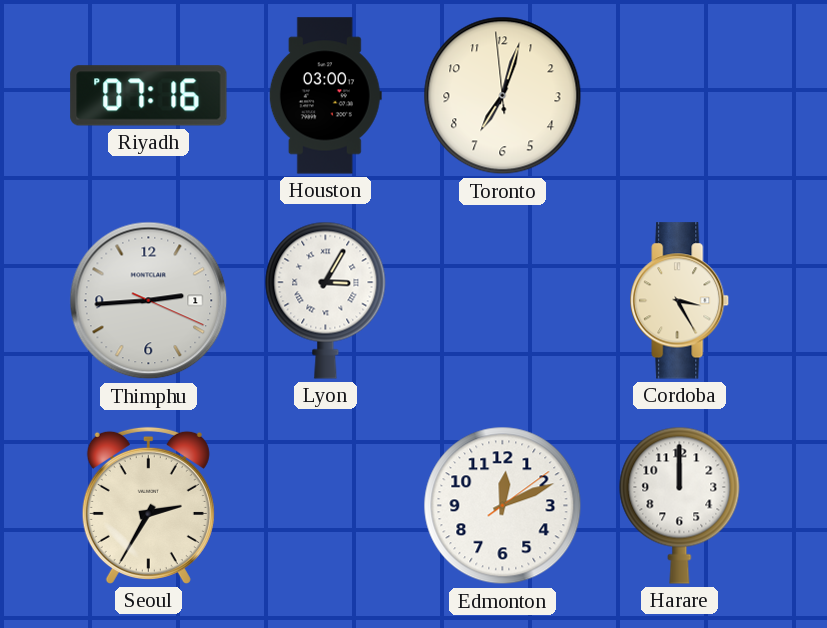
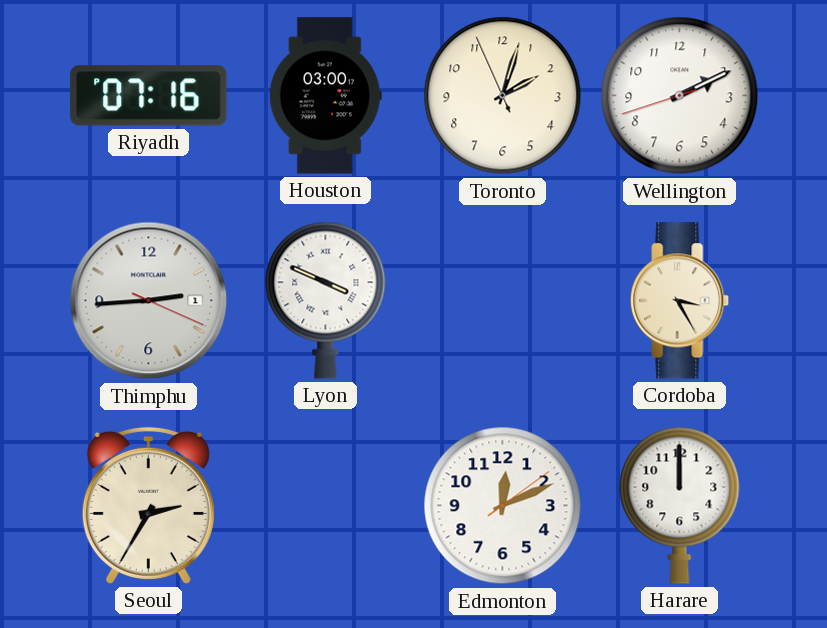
Toronto: 7:02 -> 2:02
Wellington: none -> 2:10
Lyon: 3:05 -> 3:49
